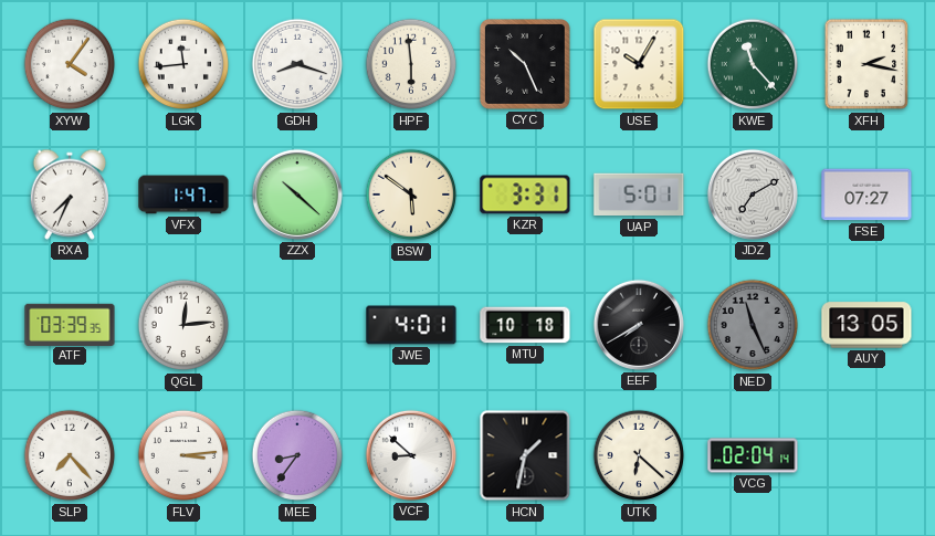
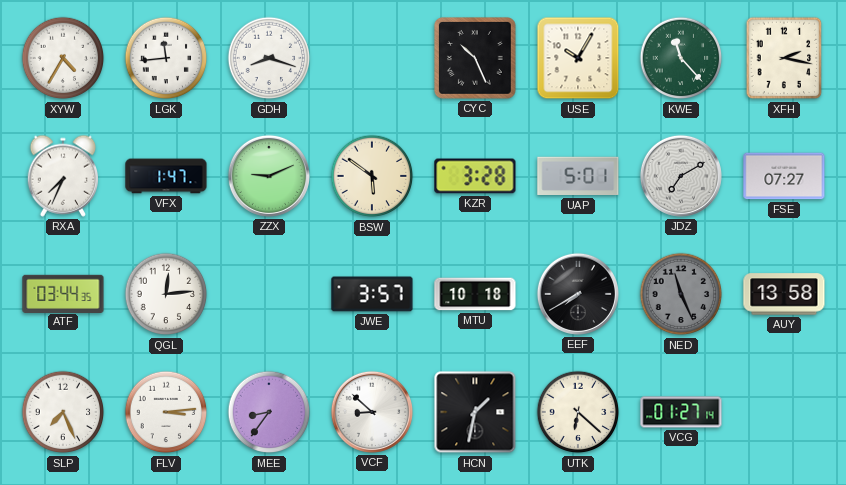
XYW: 4:06 -> 4:35
HPF: 5:59 -> none
ZZX: 10:22 -> 9:11
KZR: 3:31 -> 3:28
ATF: 03:39 -> 03:44
JWE: 4:01 -> 3:57
AUY: 13:05 -> 13:58
SLP: 7:23 -> 7:26
VCG: 02:04 -> 01:27
